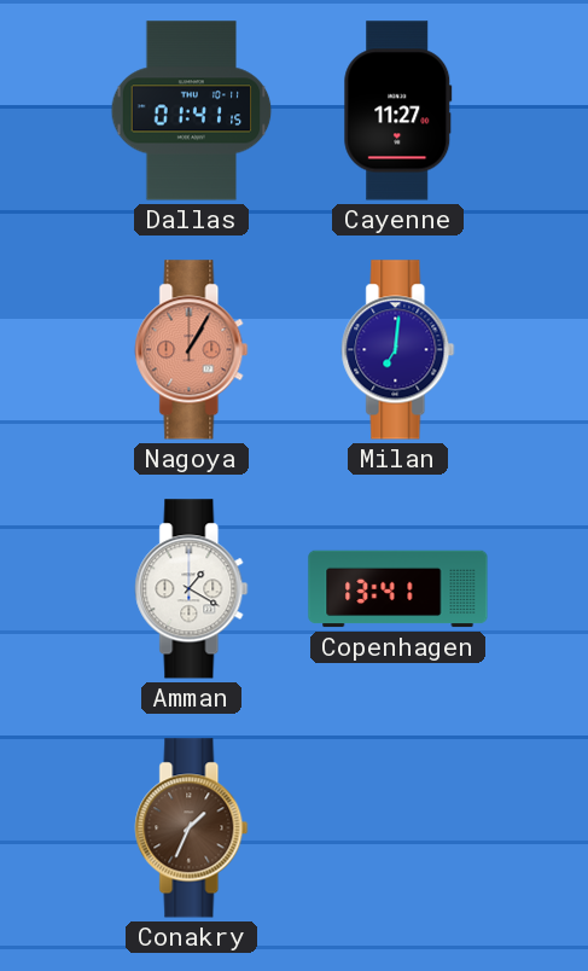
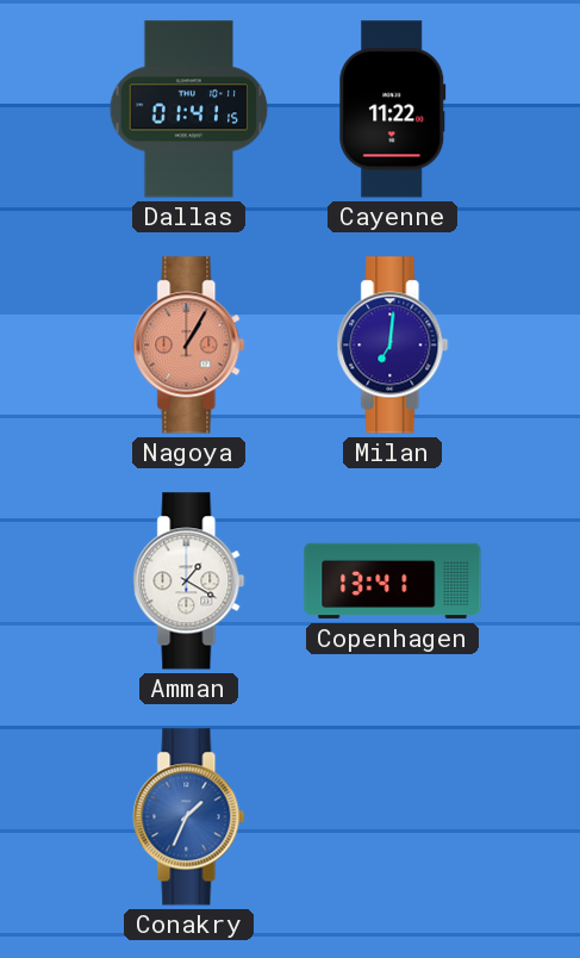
Cayenne: 11:27 -> 11:22
Conakry dial: brown -> blue
